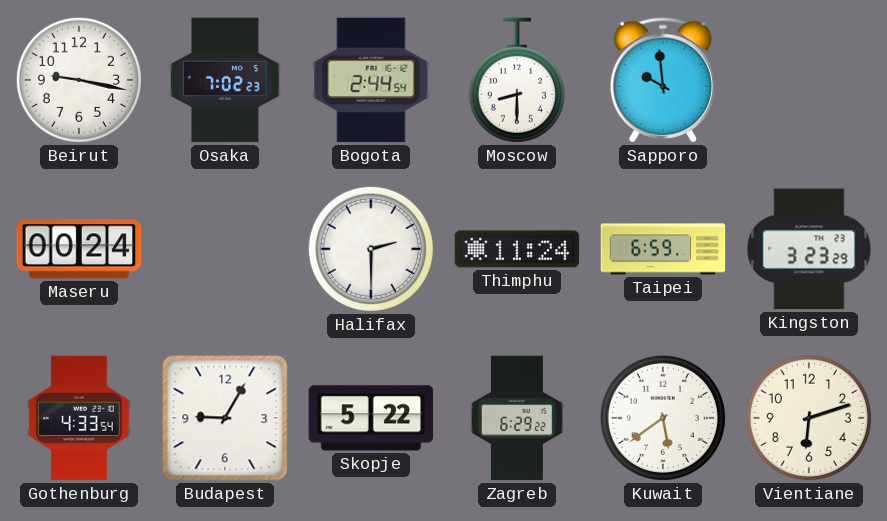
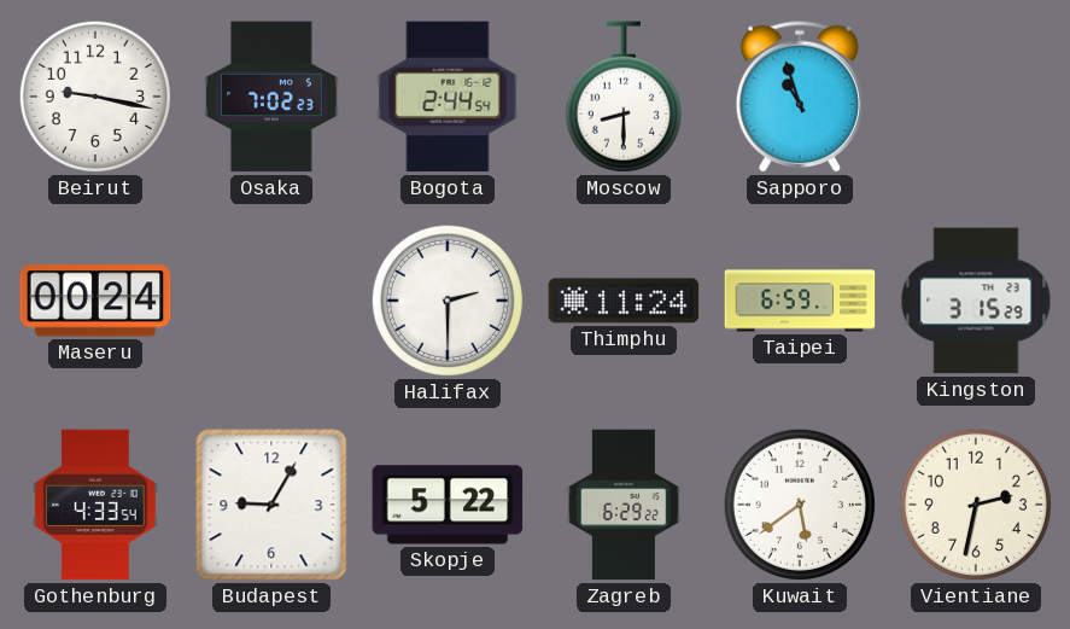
Sapporo: 9:59 -> 10:57
Kingston: 3:23 -> 3:15
Vientiane: 6:12 -> 2:32
